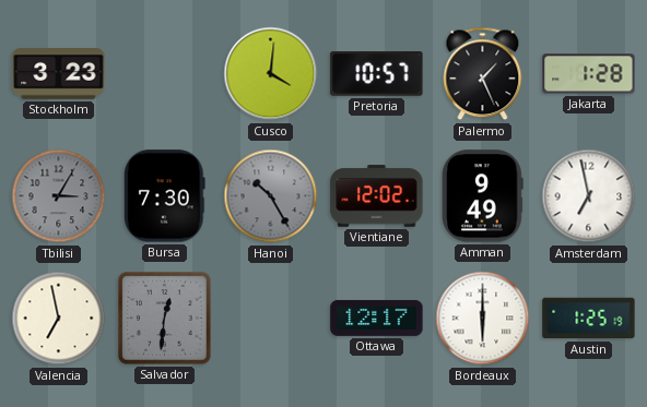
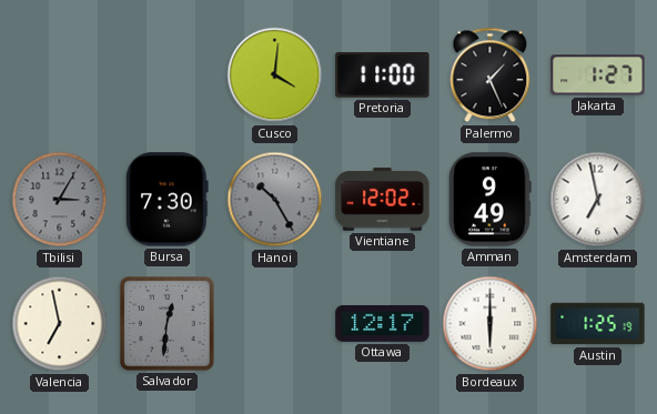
Stockholm: 3:23 -> none
Pretoria: 10:57 -> 11:00
Jakarta: 1:28 -> 1:27
